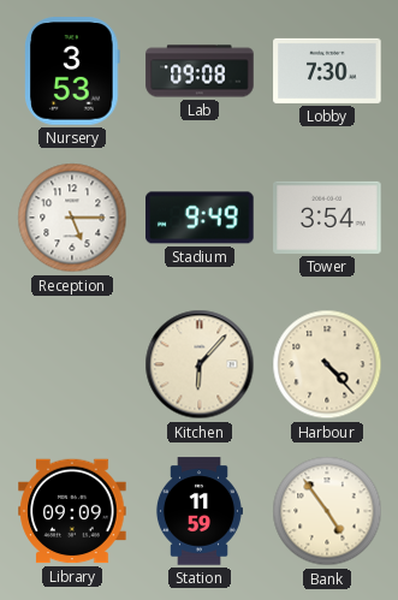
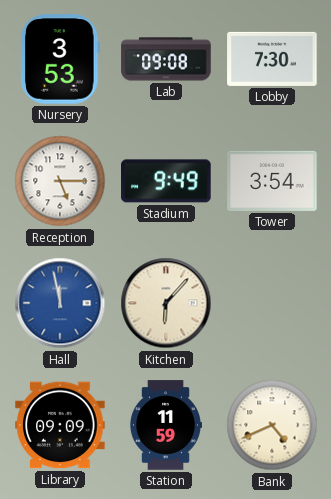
Hall: none -> 11:58
Harbour: 4:23 -> none
Bank: 4:54 -> 4:41
